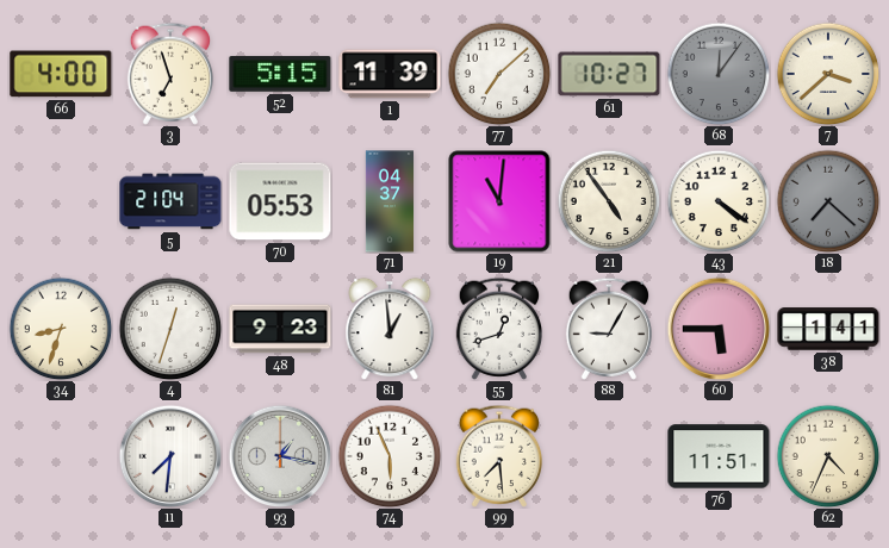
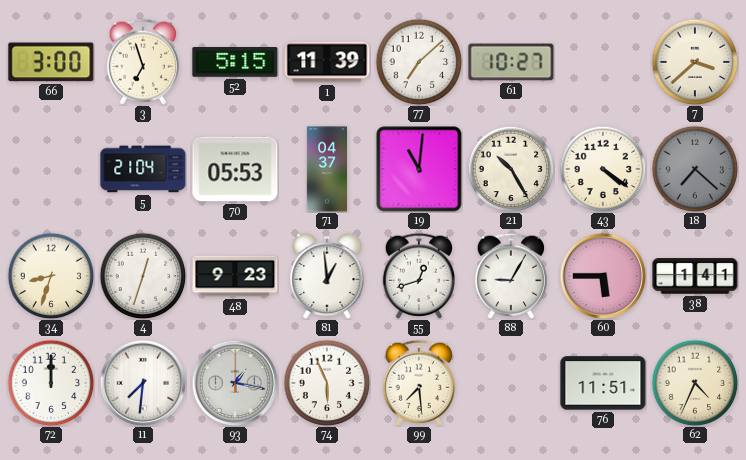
66: 4:00 -> 3:00
68: 12:06 -> none
21: 4:54 -> 10:25
72: none -> 12:00
